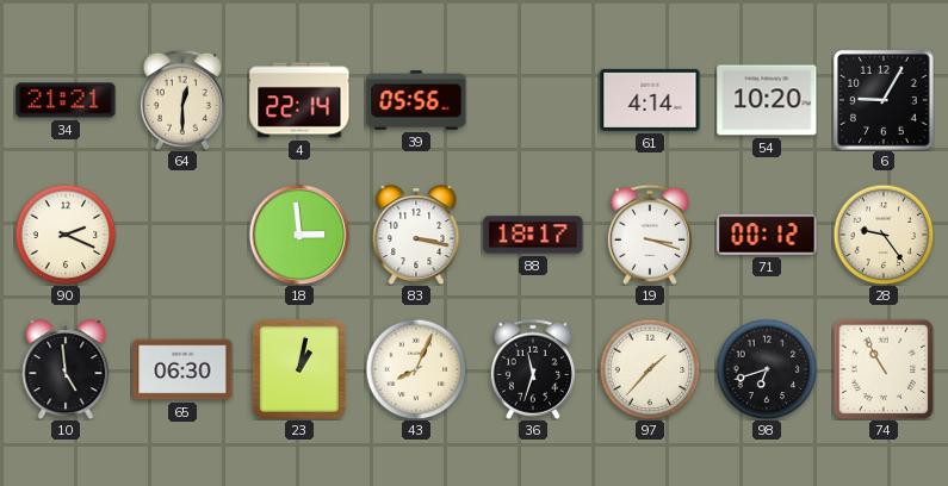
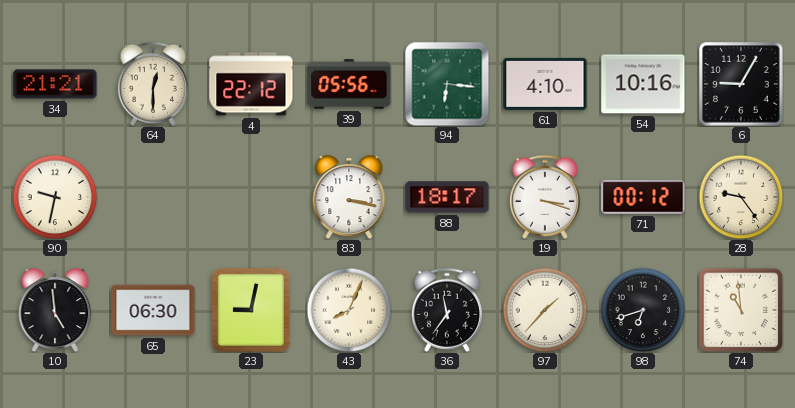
4: 22:14 -> 22:12
94: none -> 6:16
61: 4:14 -> 4:10
54: 10:20 -> 10:16
90: 2:19 -> 9:32
18: 2:59 -> none
23: 1:02 -> 9:02
36: 11:33 -> 11:36
74: 10:55 -> 10:59
